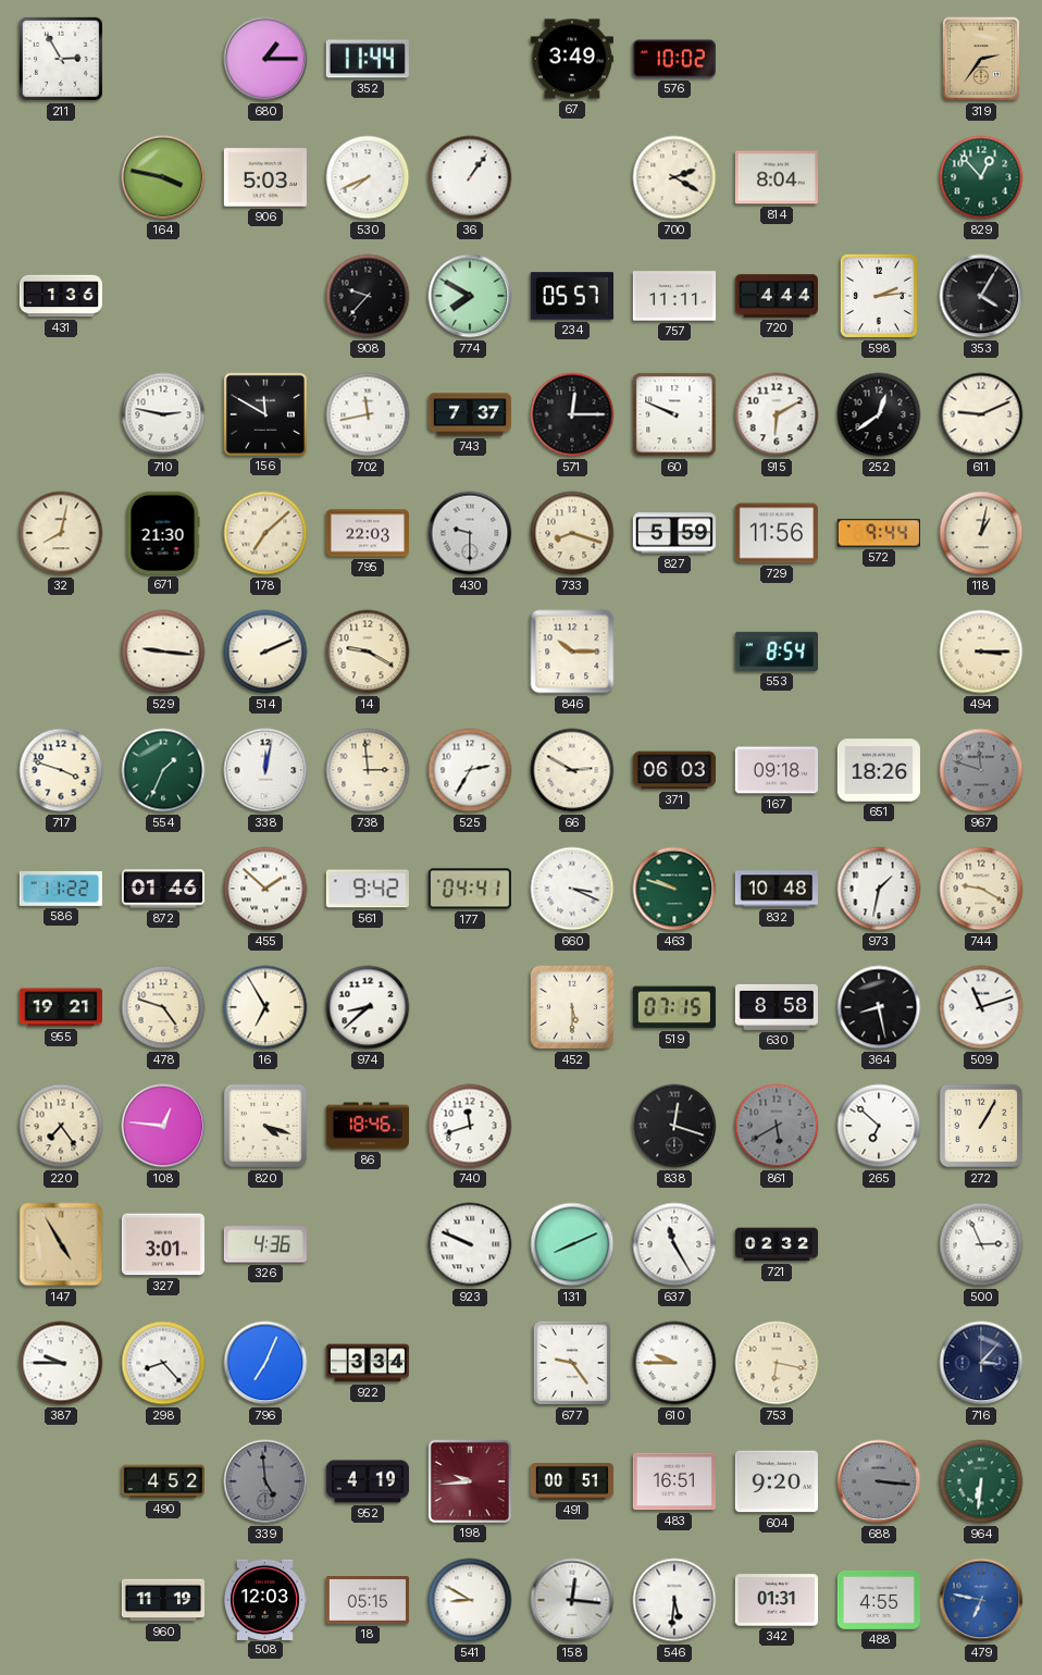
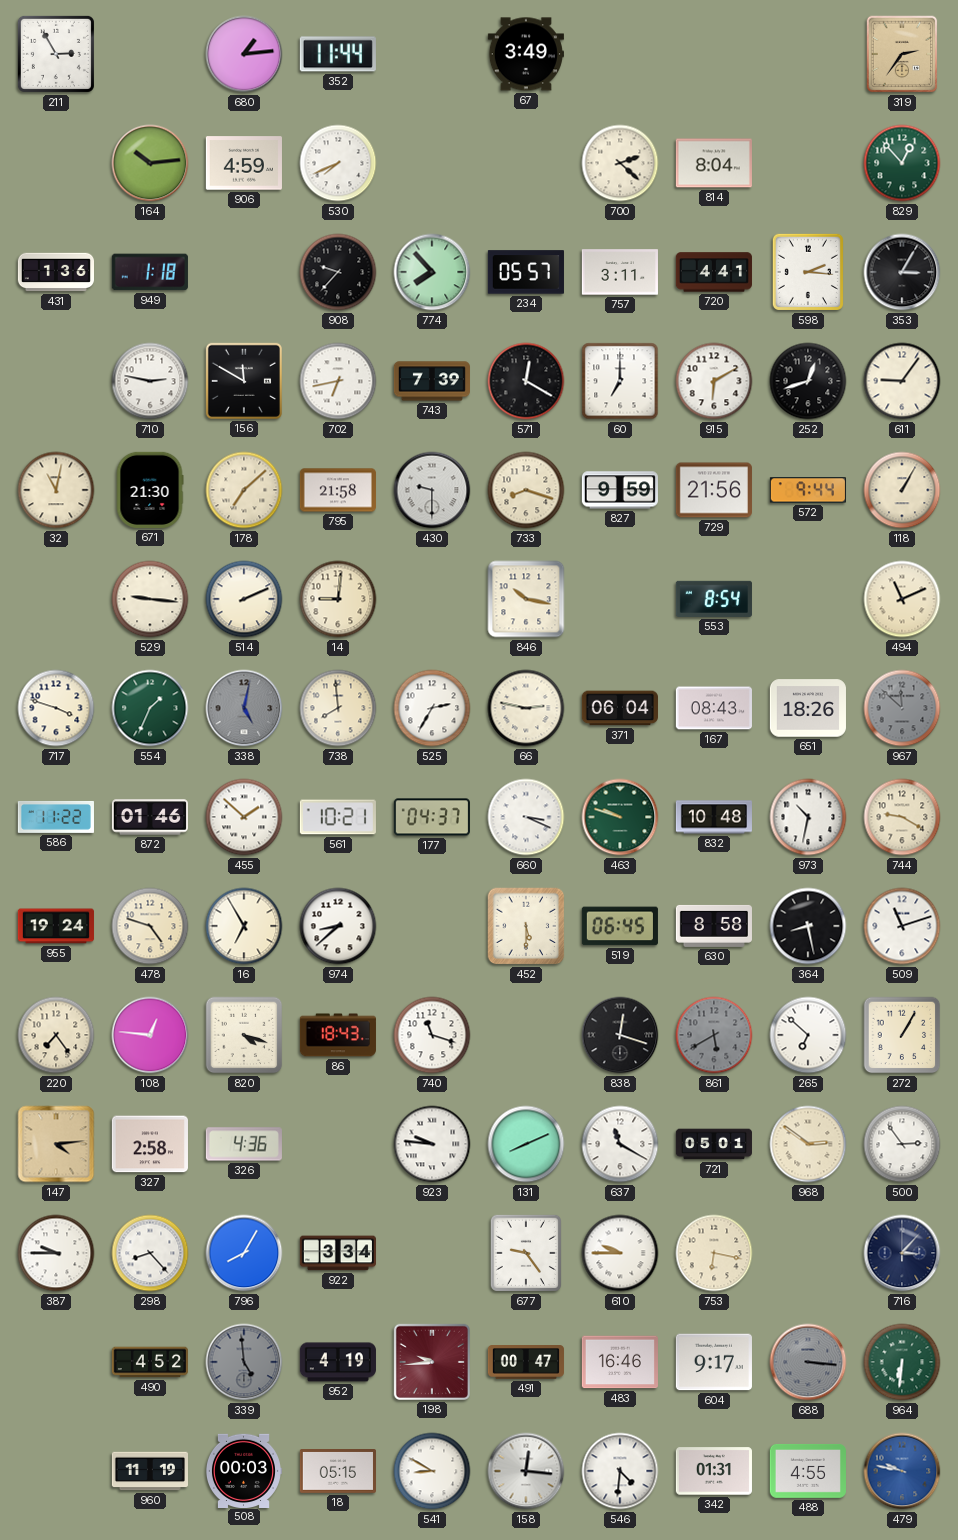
680: 1:15 -> 1:14
576: 10:02 -> none
164: 3:47 -> 10:14
906: 5:03 -> 4:59
36: 1:06 -> none
700: 2:20 -> 2:22
949: none -> 1:18
774: 7:50 -> 7:53
757: 11:11 -> 3:11
720: 4:44 -> 4:41
598: 2:14 -> 2:16
353: 4:05 -> 3:05
702: 11:43 -> 6:43
743: 7:37 -> 7:39
571: 12:15 -> 12:20
60: 9:49 -> 7:00
252: 12:39 -> 12:42
611: 9:11 -> 9:06
32: 8:02 -> 11:02
795: 22:03 -> 21:58
827: 5:59 -> 9:59
729: 11:56 -> 21:56
118: 1:02 -> 1:05
14: 9:20 -> 9:01
846: 10:15 -> 10:17
494: 3:15 -> 11:11
338: 12:02 -> 5:02
338 dial: white -> grey
738: 2:59 -> 7:59
66: 2:50 -> 2:47
371: 06:03 -> 06:04
167: 09:18 -> 08:43
967: 11:48 -> 11:52
561: 9:42 -> 10:21
177: 04:41 -> 04:37
973: 1:32 -> 10:32
955: 19:21 -> 19:24
519: 07:15 -> 06:45
86: 18:46 -> 18:43
740: 11:42 -> 11:18
147: 4:55 -> 4:14
327: 3:01 -> 2:58
923: 9:49 -> 9:46
637: 11:25 -> 11:20
721: 02:32 -> 05:01
968: none -> 2:51
500: 2:56 -> 2:54
796: 7:04 -> 8:05
491: 00:51 -> 00:47
483: 16:51 -> 16:46
604: 9:20 -> 9:17
508: 12:03 -> 00:03
546: 5:31 -> 4:31
479: 6:47 -> 9:47
